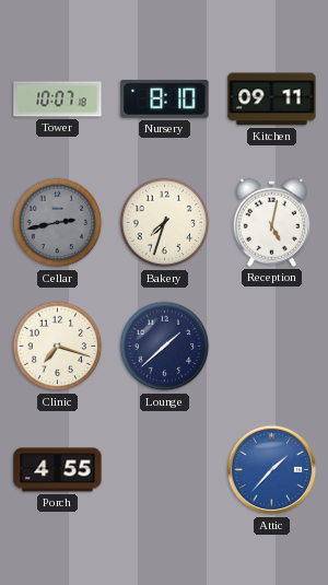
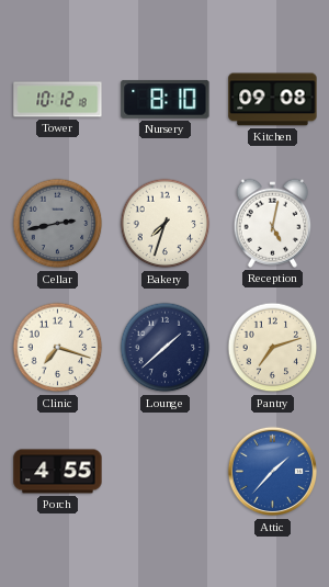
Tower: 10:07 -> 10:12
Kitchen: 09:11 -> 09:08
Pantry: none -> 7:12
